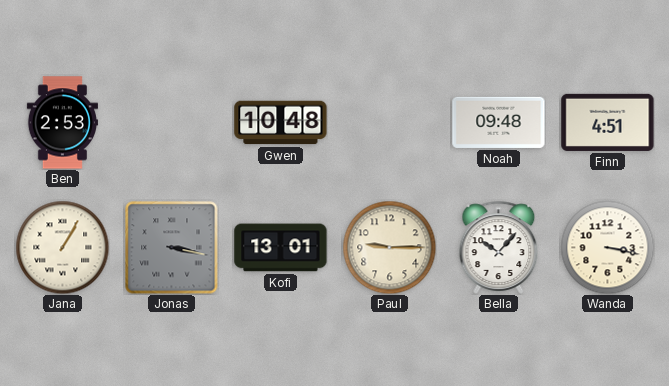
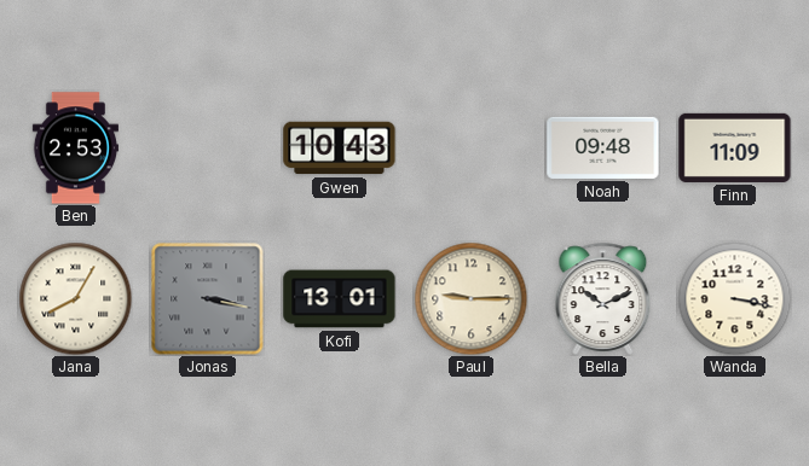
Gwen: 10:48 -> 10:43
Finn: 4:51 -> 11:09
Jana: 1:05 -> 8:05
Bella: 10:07 -> 10:11
